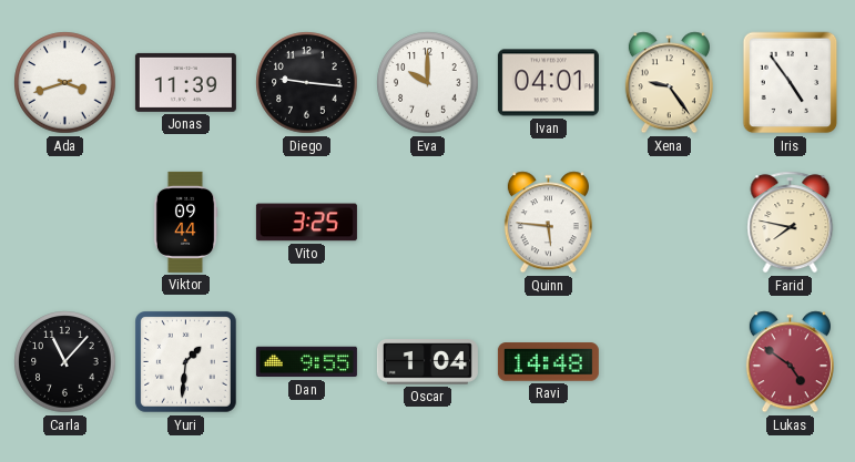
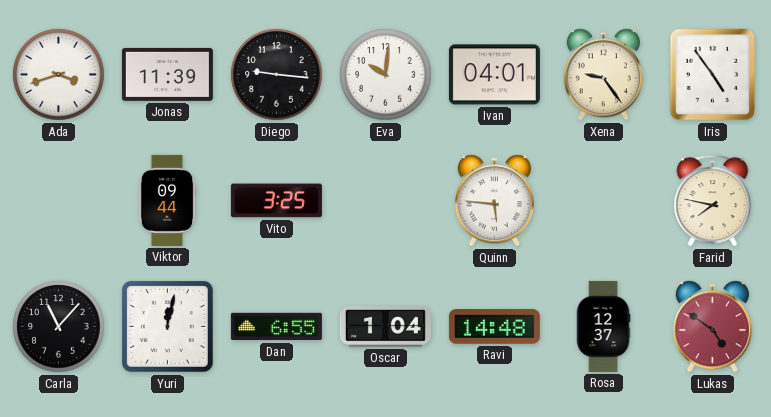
Eva: 10:00 -> 10:01
Yuri: 1:31 -> 12:02
Dan: 9:55 -> 6:55
Rosa: none -> 12:37
